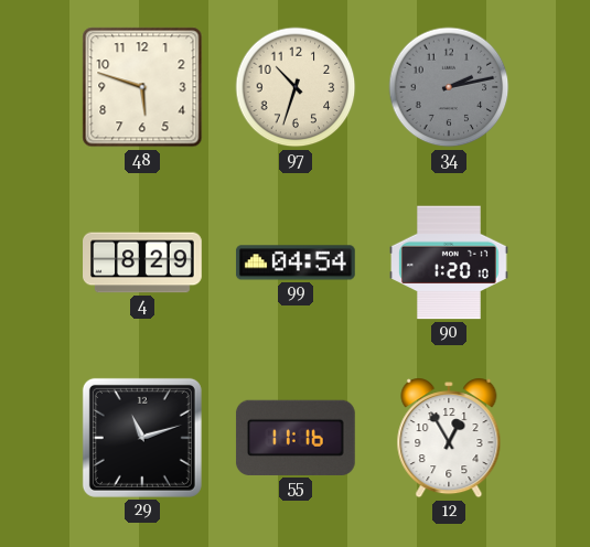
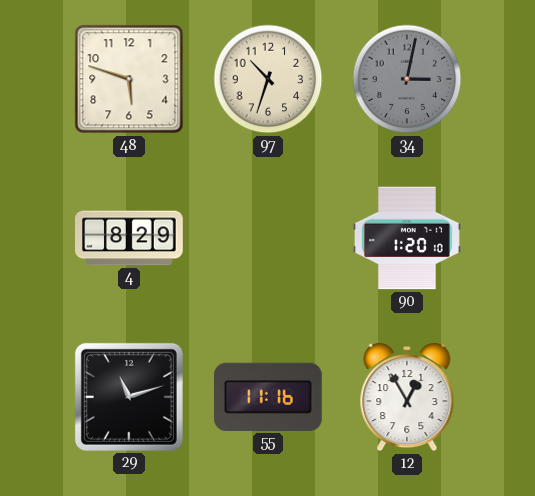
34: 2:13 -> 3:02
99: 04:54 -> none
